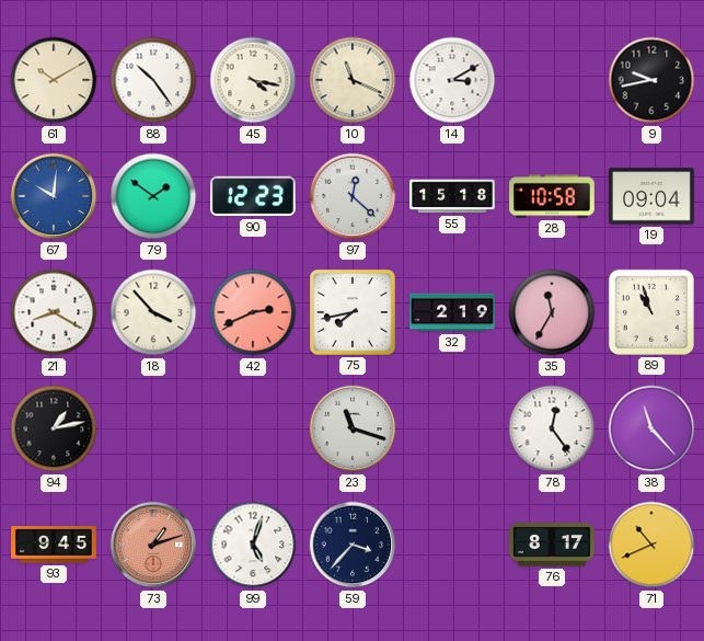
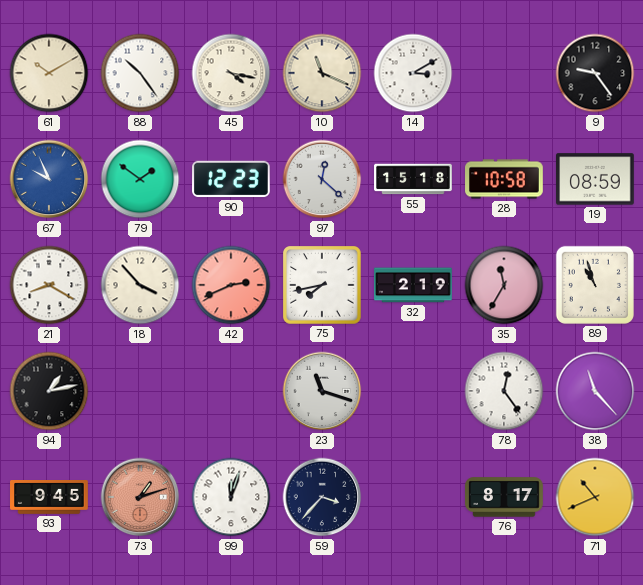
9: 9:43 -> 9:24
67: 10:01 -> 9:56
19: 09:04 -> 08:59
99: 5:03 -> 12:03
